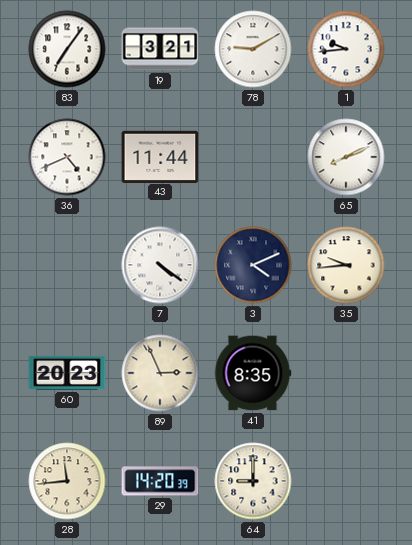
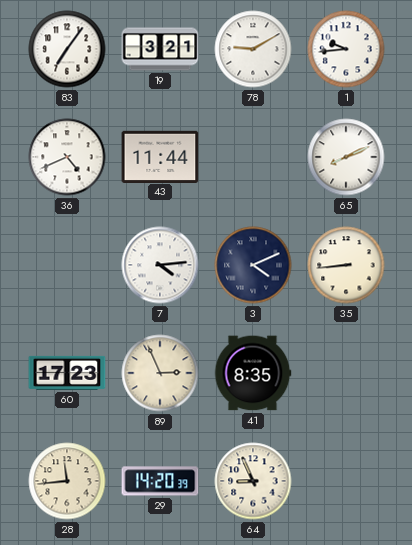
7: 4:21 -> 4:14
35: 9:44 -> 8:44
60: 20:23 -> 17:23
64: 9:00 -> 8:56
